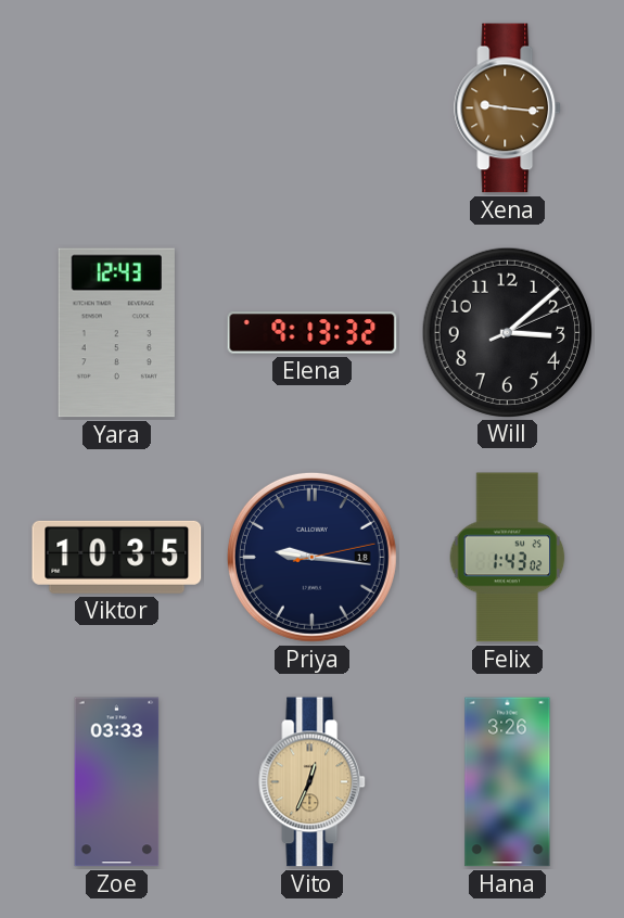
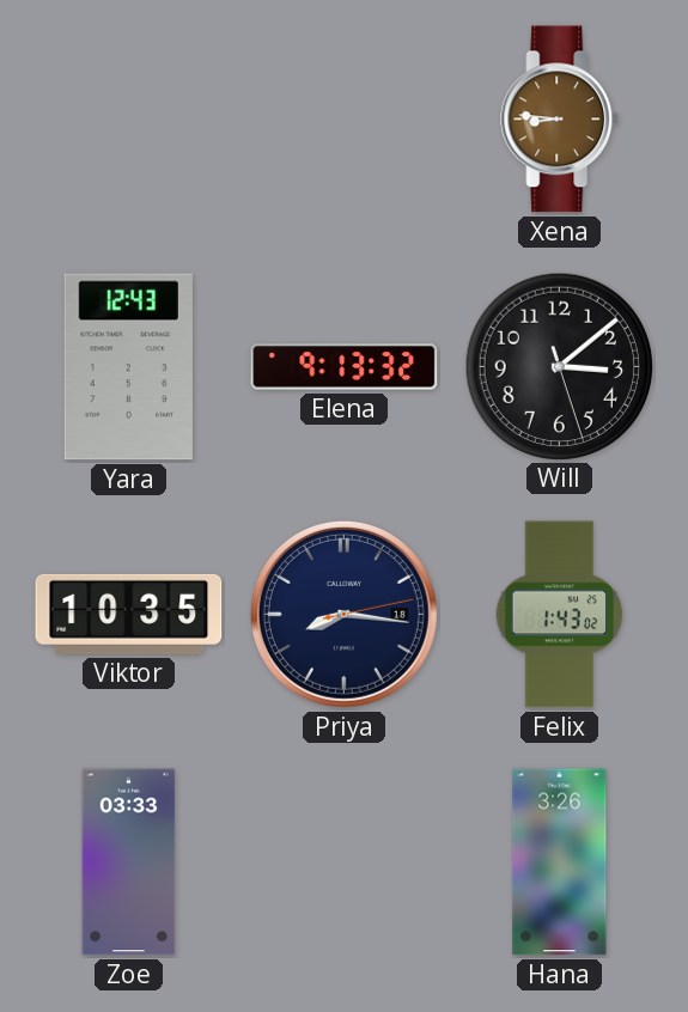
Xena: 9:16 -> 8:46
Will: 3:08:11 -> 3:08:27
Priya: 9:16 -> 8:16
Vito: 12:34 -> none
